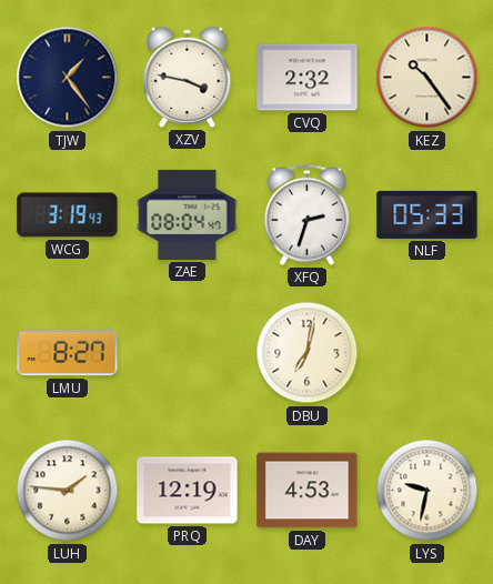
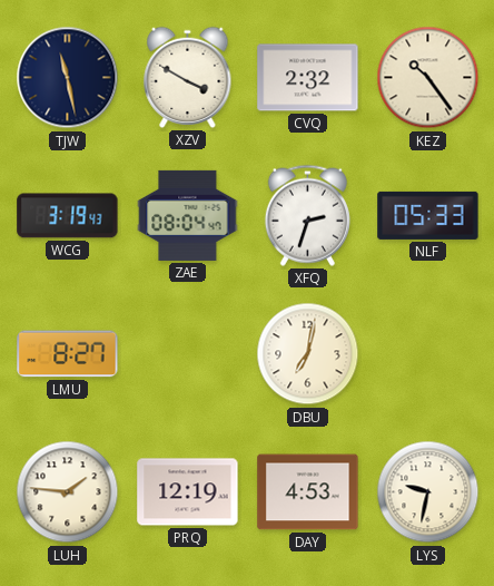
TJW: 1:24 -> 11:28
XZV: 3:47 -> 3:50
